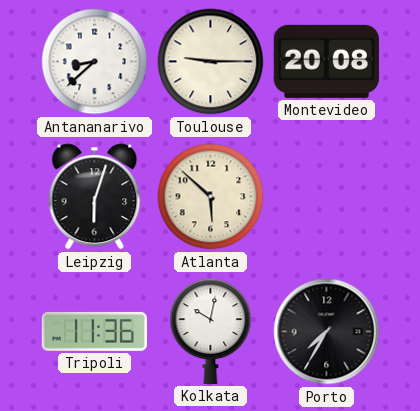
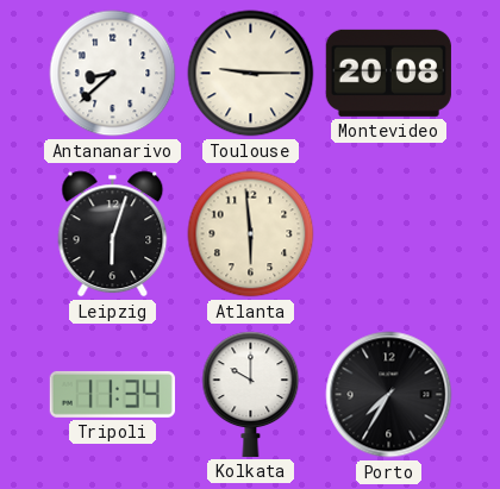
Atlanta: 5:52 -> 5:59
Tripoli: 11:36 -> 11:34
Kolkata: 10:02 -> 10:00
